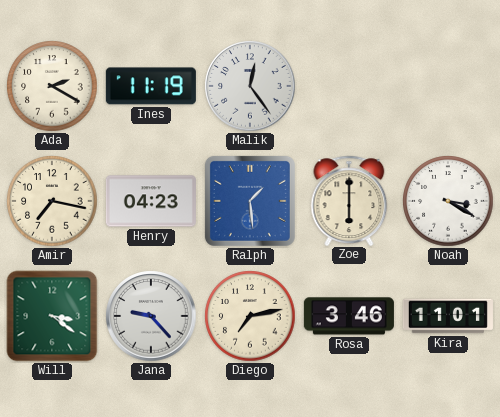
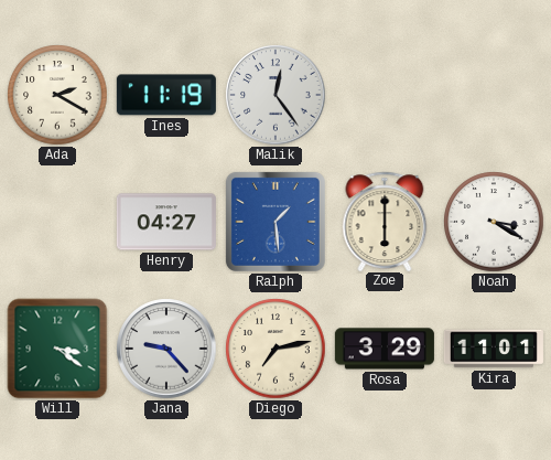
Amir: 7:17 -> none
Henry: 04:23 -> 04:27
Rosa: 3:46 -> 3:29
